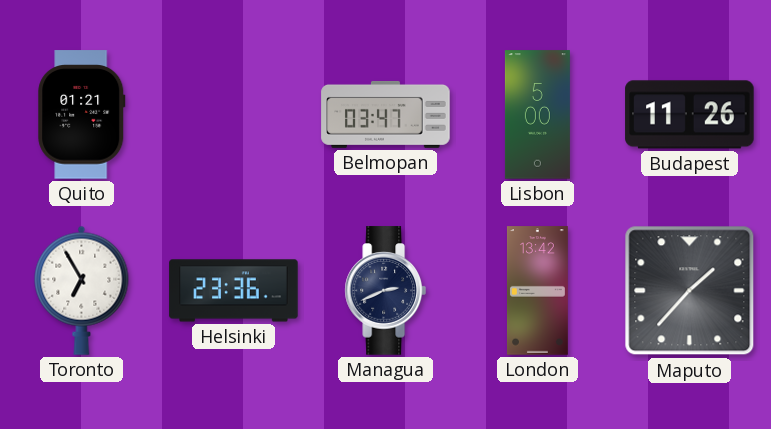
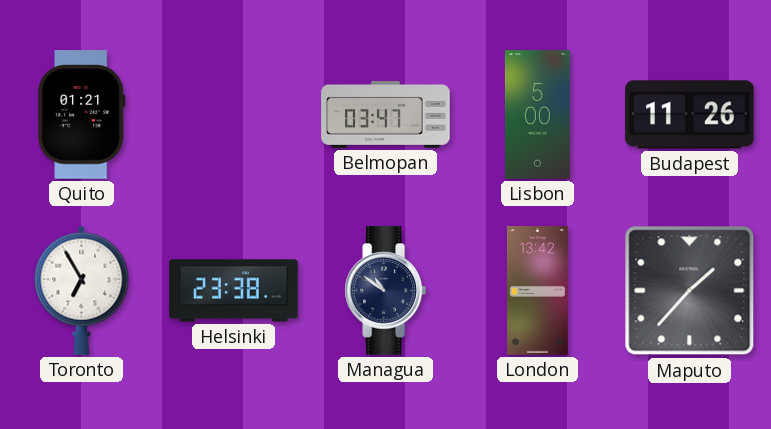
Helsinki: 23:36 -> 23:38
Managua: 2:41 -> 10:51
